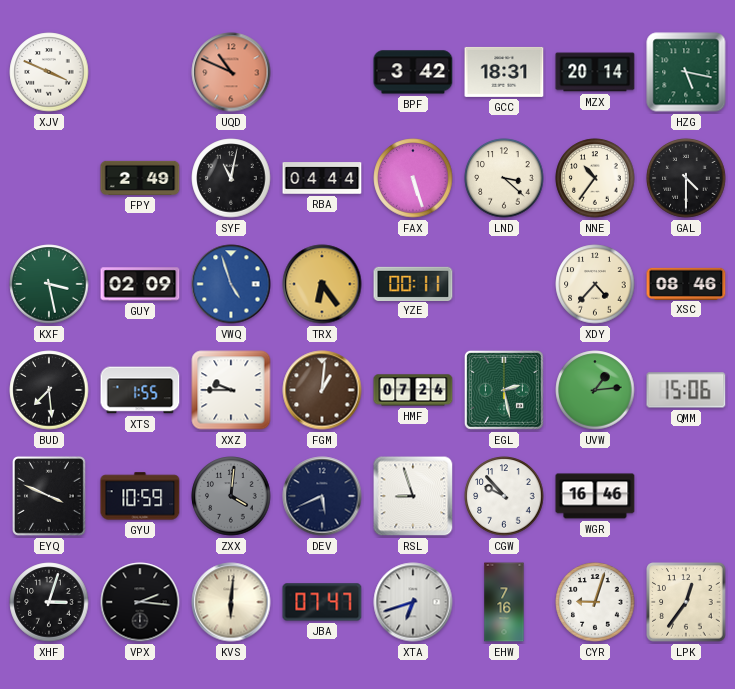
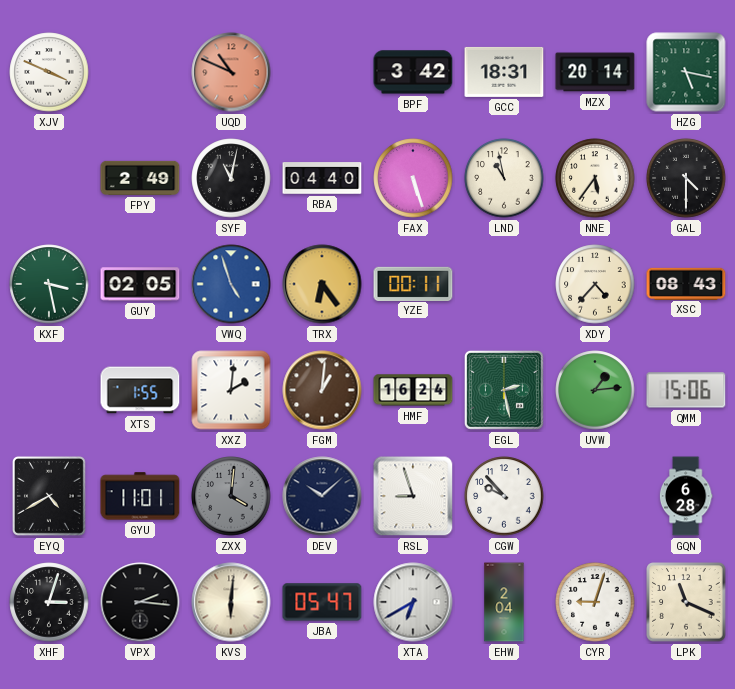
RBA: 04:44 -> 04:40
LND: 3:22 -> 10:58
NNE: 10:36 -> 5:36
GUY: 02:09 -> 02:05
XSC: 08:46 -> 08:43
BUD: 7:29 -> none
XXZ: 9:45 -> 2:01
HMF: 07:24 -> 16:24
EYQ: 3:49 -> 4:40
GYU: 10:59 -> 11:01
DEV: 5:41 -> 10:08
WGR: 16:46 -> none
GQN: none -> 6:28
JBA: 07:47 -> 05:47
XTA: 6:42 -> 6:40
EHW: 7:16 -> 2:04
LPK: 12:36 -> 11:19
